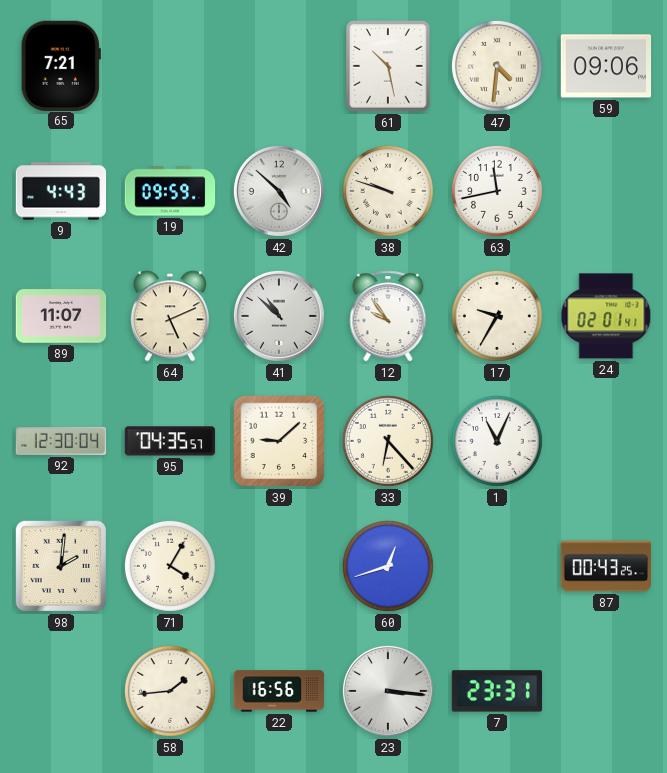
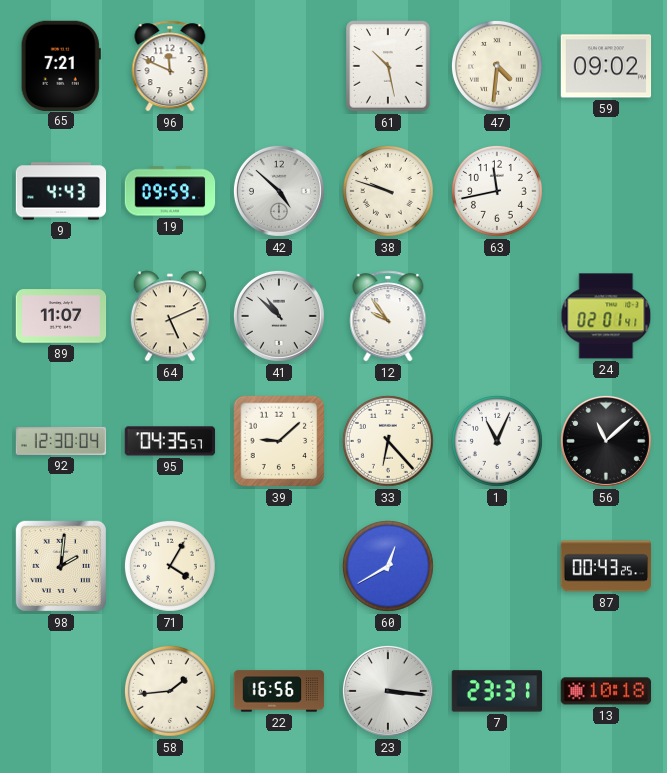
96: none -> 11:49
59: 09:06 -> 09:02
17: 9:35 -> none
56: none -> 11:08
60: 12:42 -> 12:40
13: none -> 10:18
